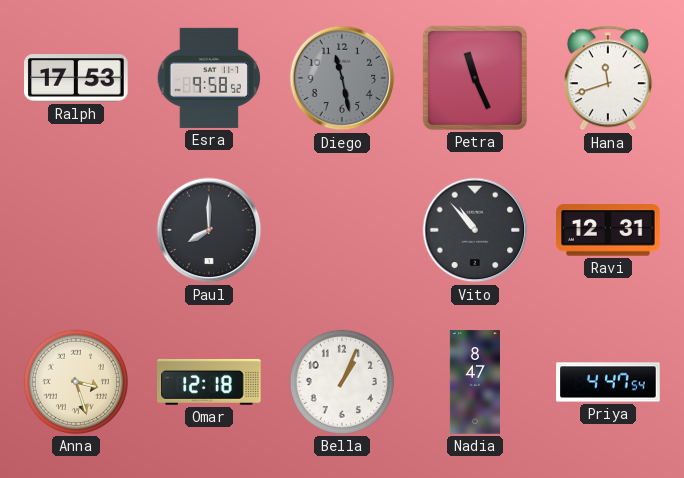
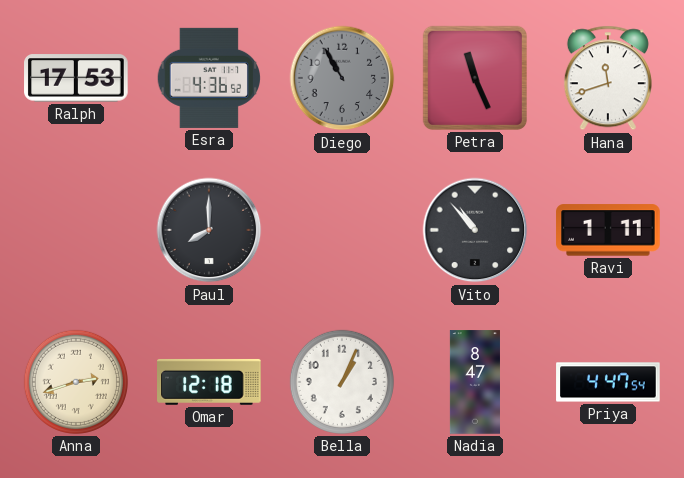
Esra: 9:58 -> 4:36
Diego: 11:28 -> 10:55
Ravi: 12:31 -> 1:11
Anna: 3:27 -> 2:42
